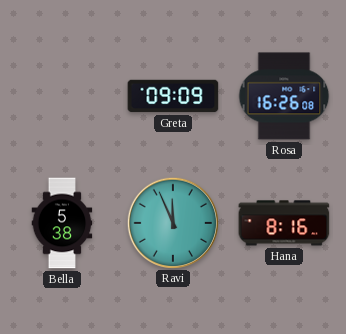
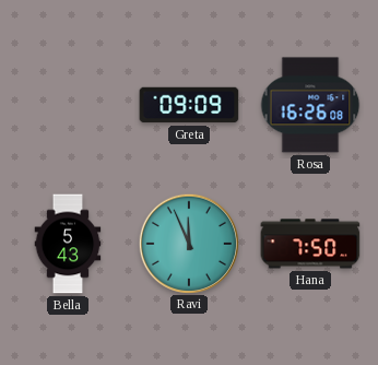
Bella: 5:38 -> 5:43
Hana: 8:16 -> 7:50
